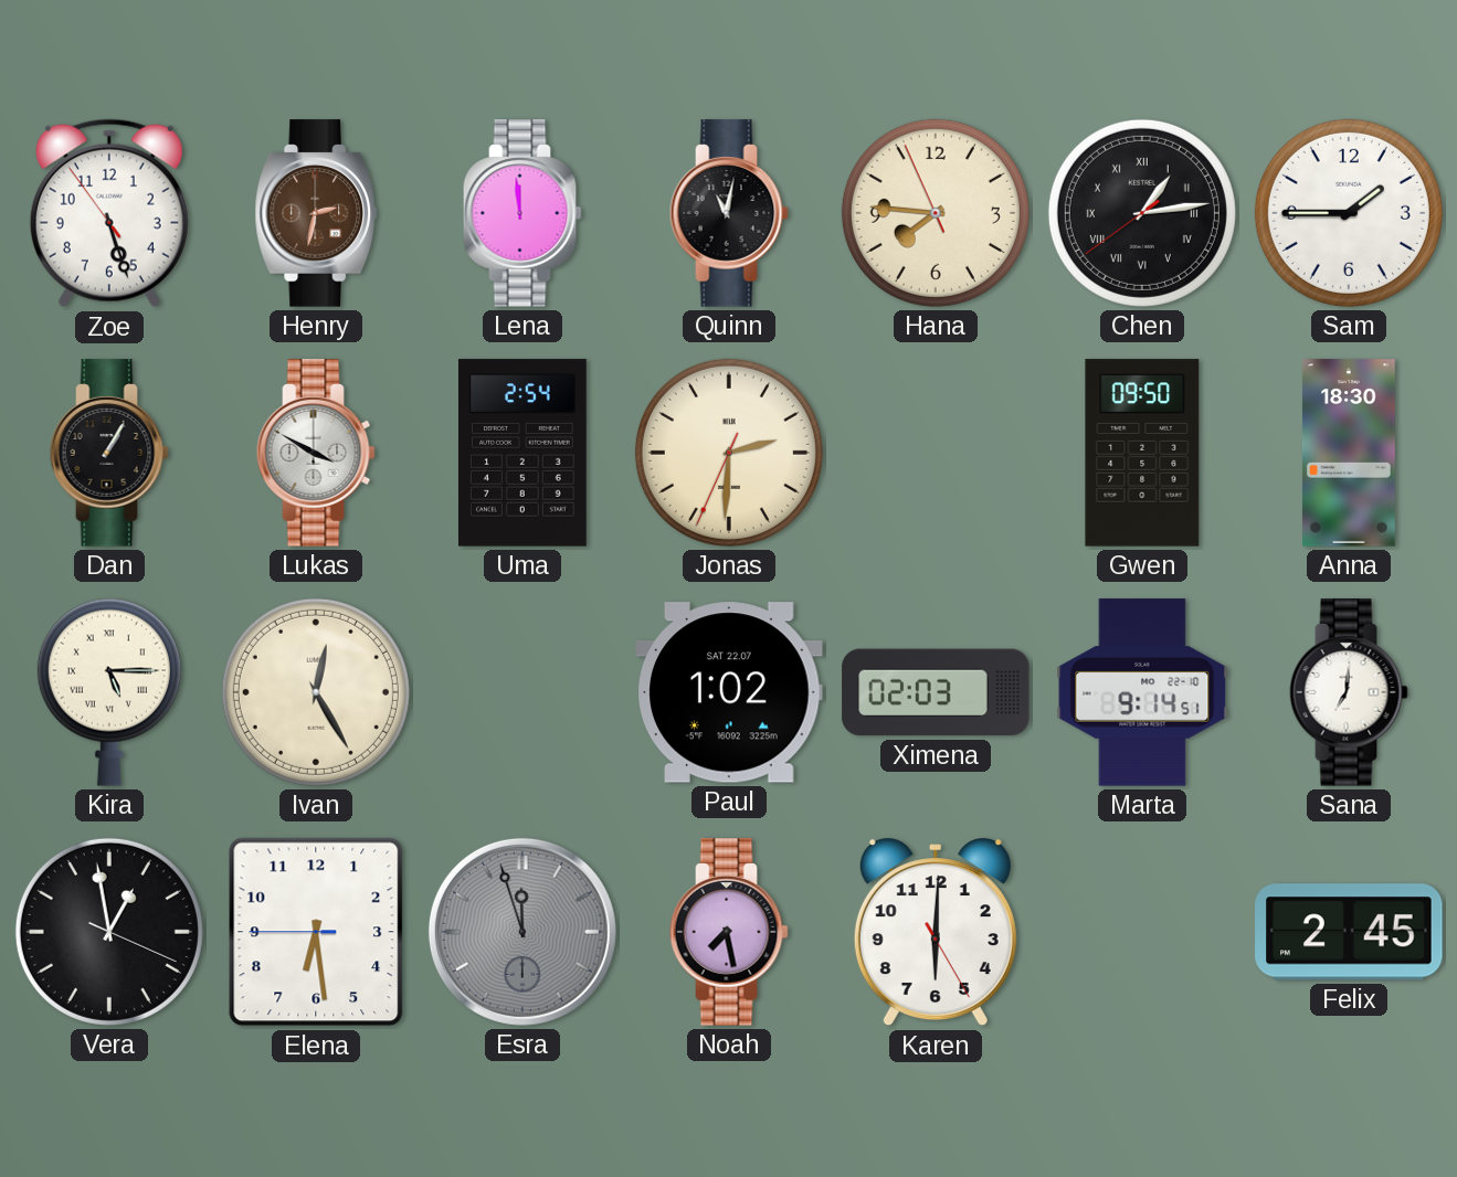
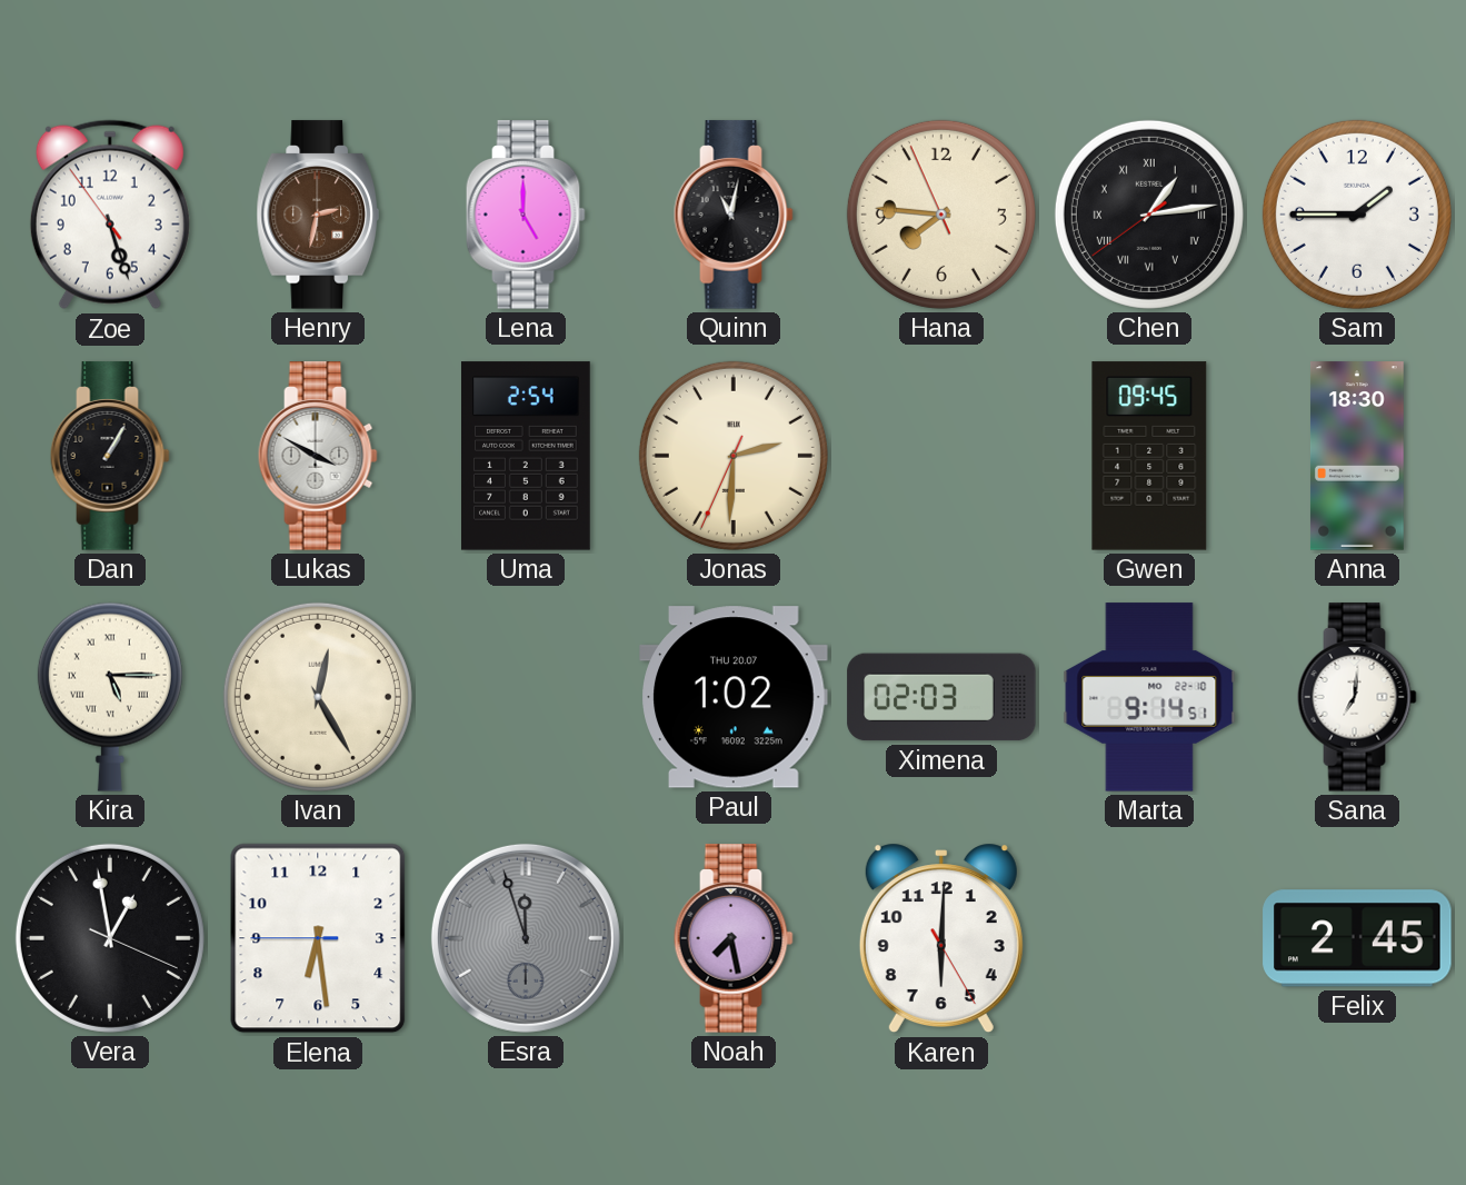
Lena: 11:59 -> 5:00
Gwen: 09:50 -> 09:45
Paul date: SAT 22.07 -> THU 20.07
